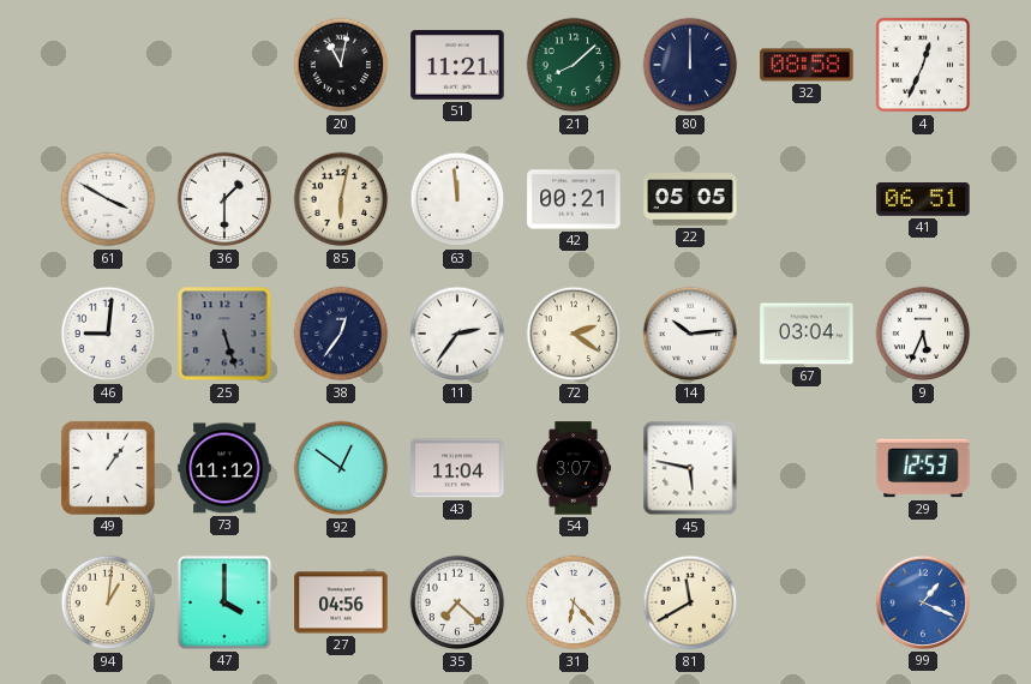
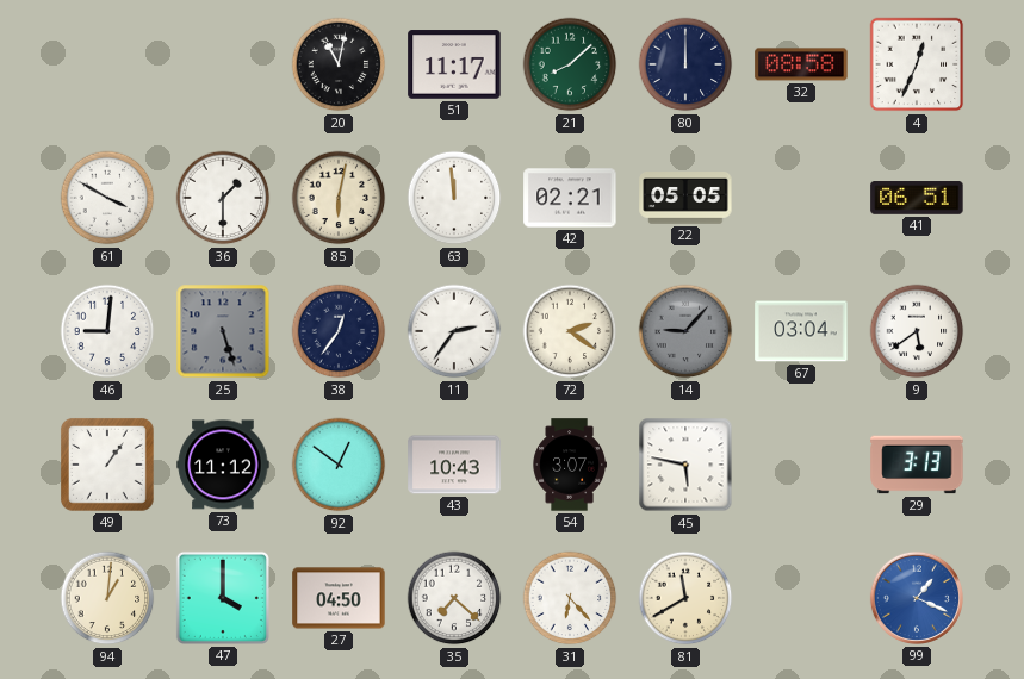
51: 11:21 -> 11:17
42: 00:21 -> 02:21
14: 10:14 -> 9:07
14 dial: white -> grey
9: 5:34 -> 5:39
43: 11:04 -> 10:43
29: 12:53 -> 3:13
27: 04:56 -> 04:50
